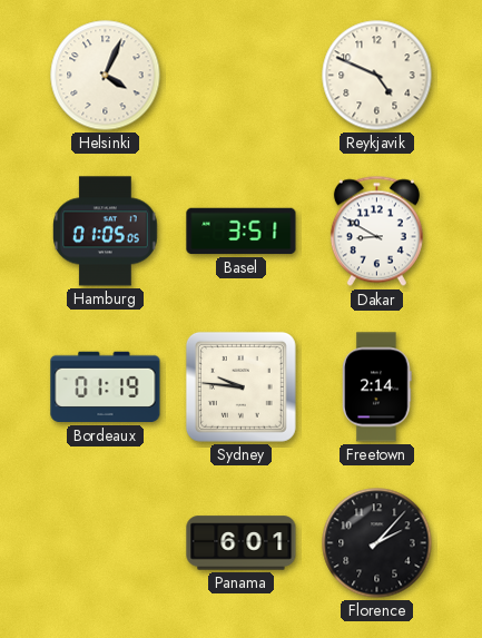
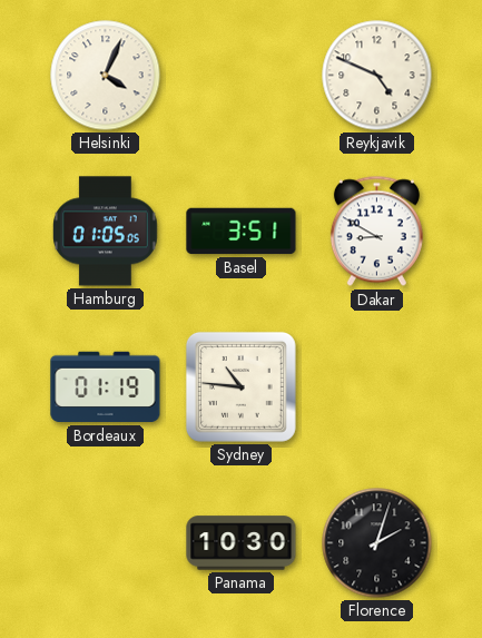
Sydney: 9:46 -> 10:46
Freetown: 2:14 -> none
Panama: 6:01 -> 10:30
Florence: 2:07 -> 2:03
